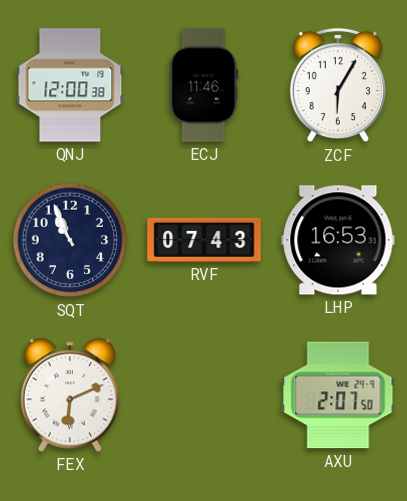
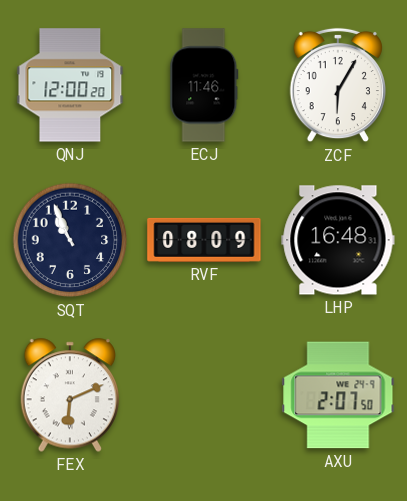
QNJ: 12:00:38 -> 12:00:20
RVF: 07:43 -> 08:09
LHP: 16:53 -> 16:48
